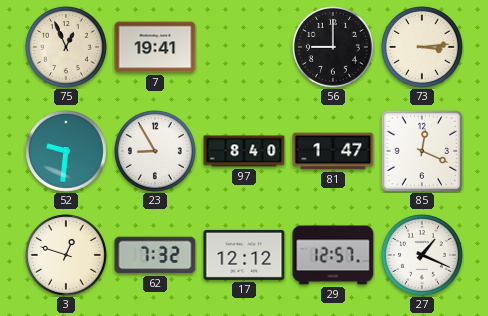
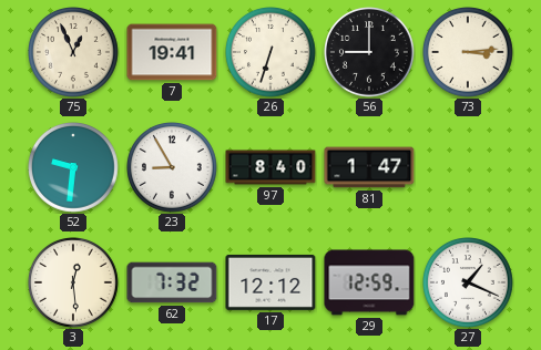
26: none -> 6:33
85: 12:19 -> none
3: 12:48 -> 12:29
29: 12:57 -> 12:59
